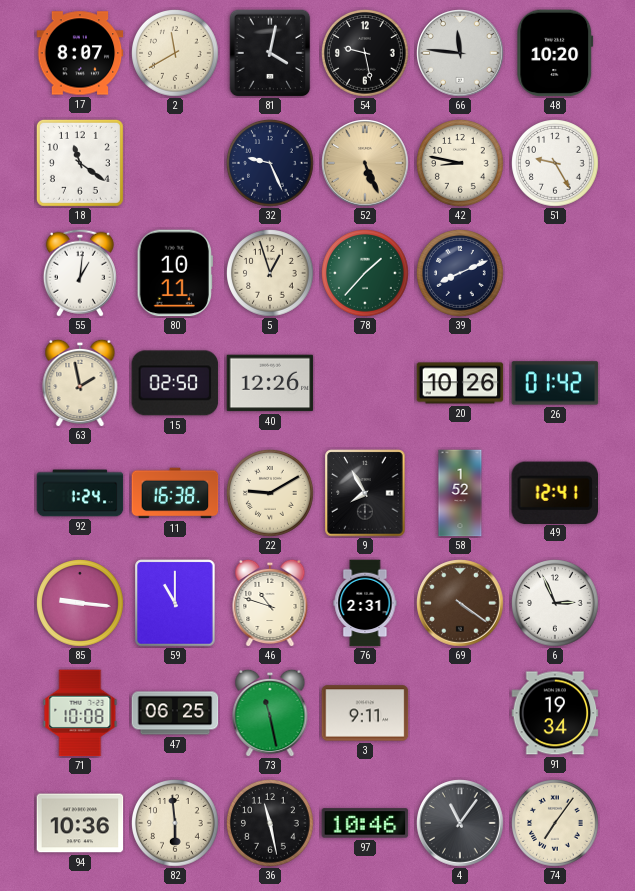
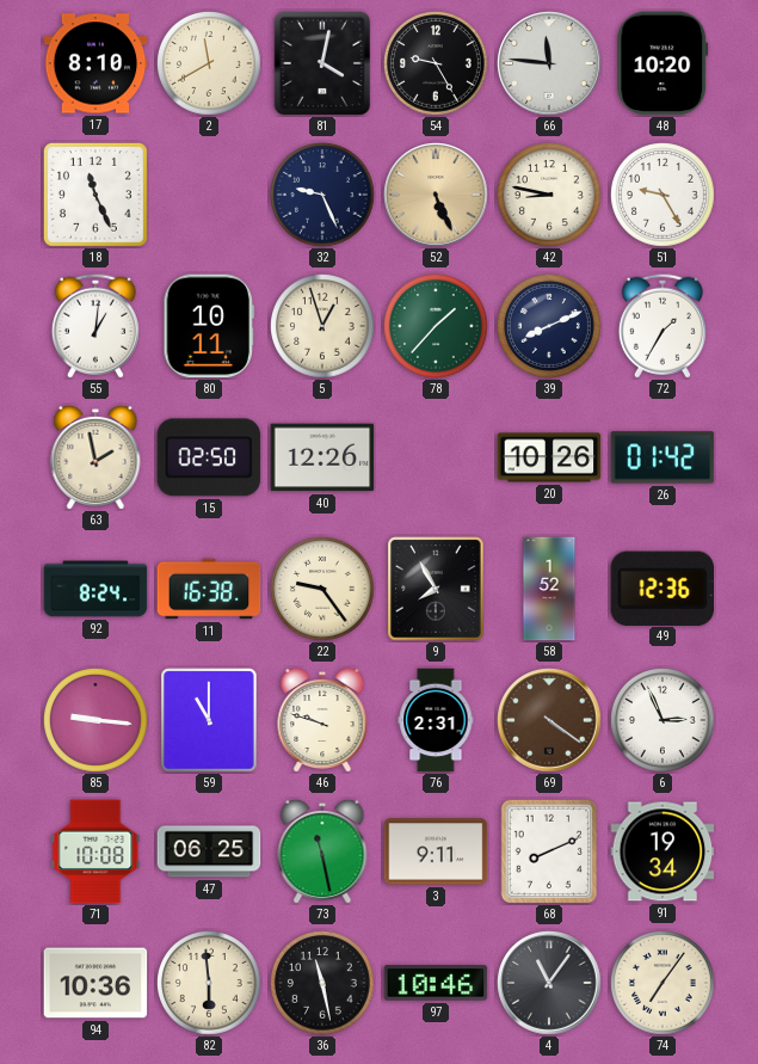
17: 8:07 -> 8:10
54: 9:28 -> 9:25
18: 11:21 -> 11:26
72: none -> 1:35
92: 1:24 -> 8:24
22: 9:10 -> 9:24
49: 12:41 -> 12:36
46: 10:48 -> 9:48
68: none -> 8:11
